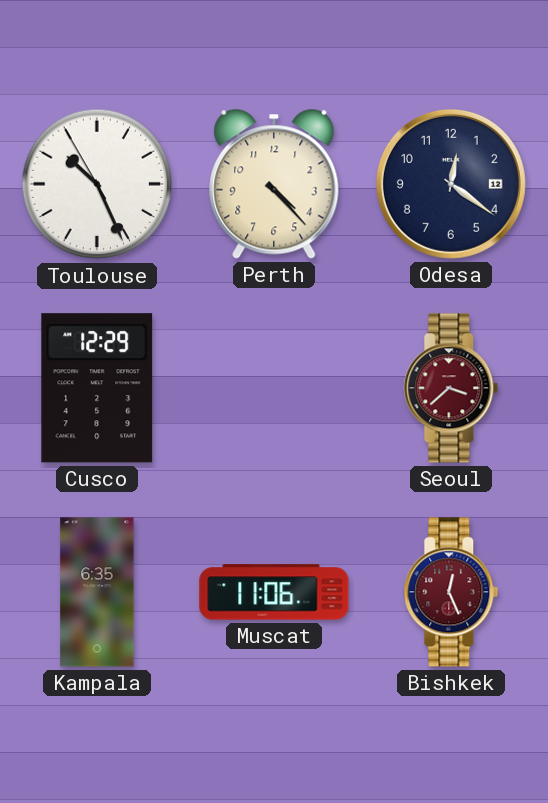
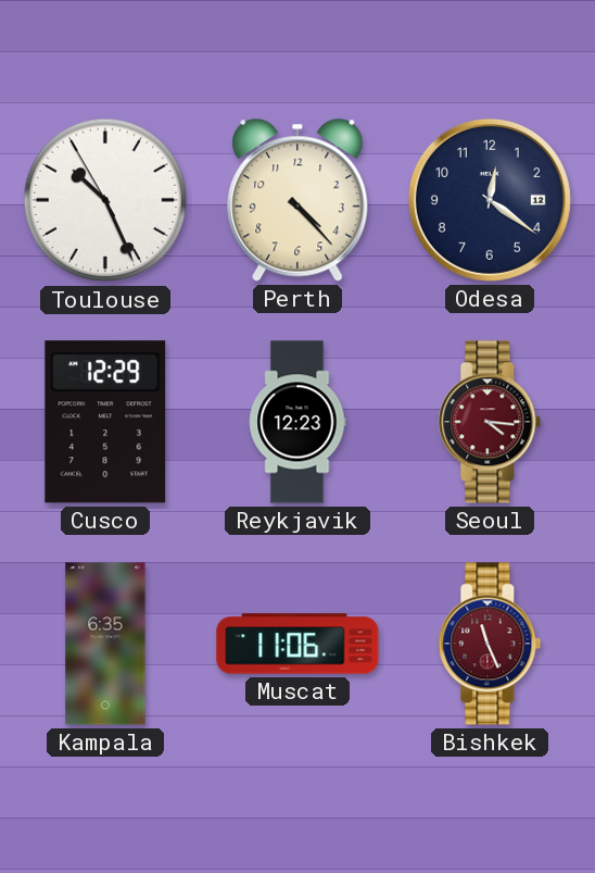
Reykjavik: none -> 12:23
Seoul: 3:38 -> 4:16
Bishkek: 12:26 -> 11:26
